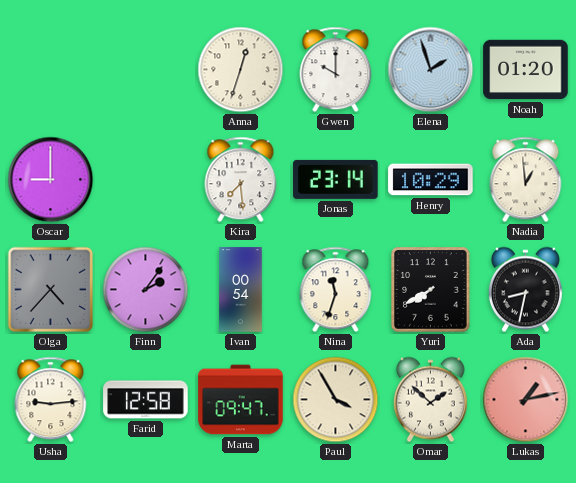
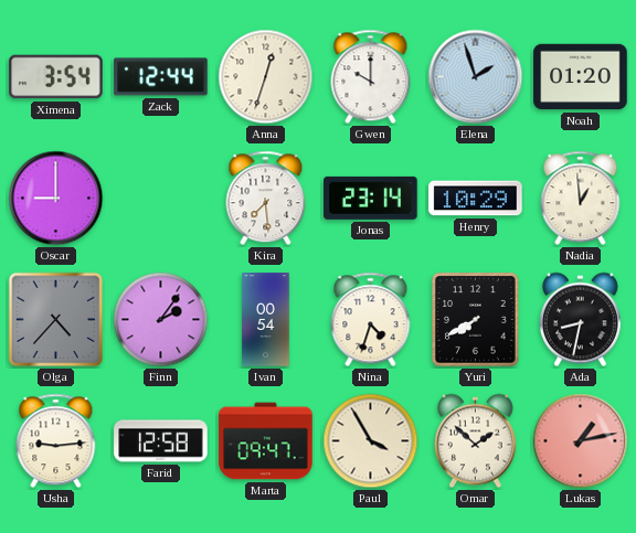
Ximena: none -> 3:54
Zack: none -> 12:44
Nina: 11:33 -> 4:33
